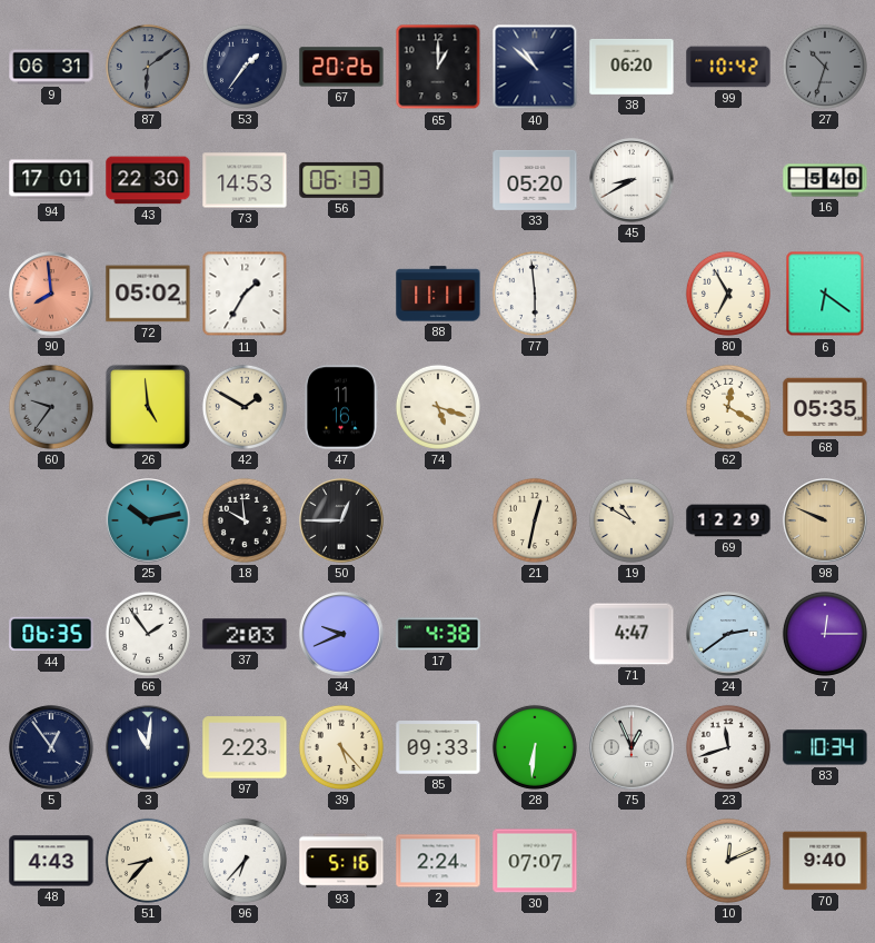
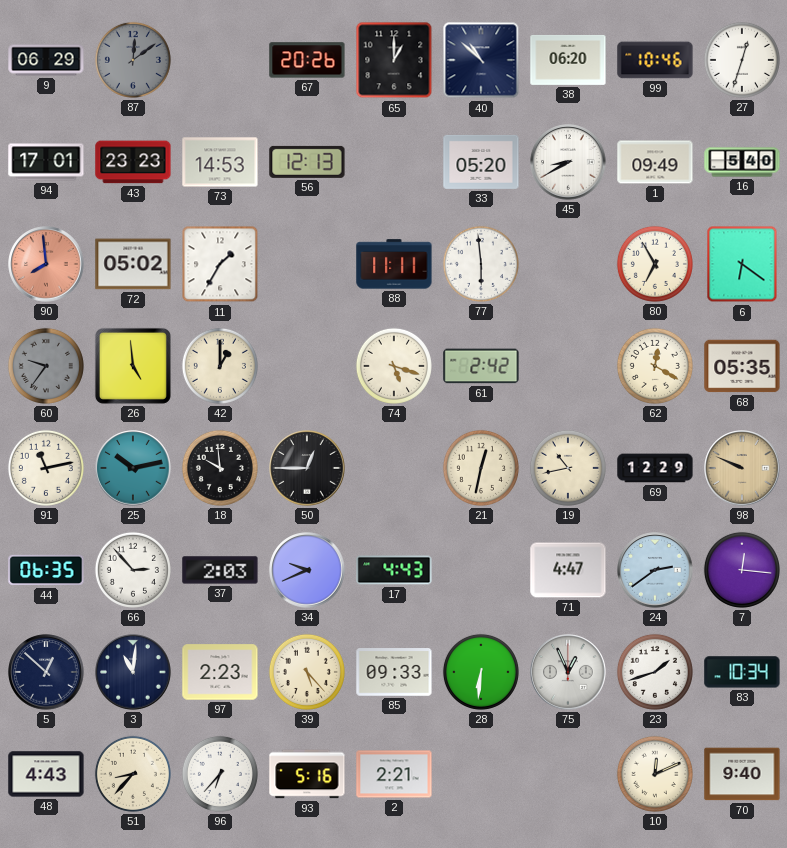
9: 06:31 -> 06:29
87: 6:09 -> 12:09
53: 1:36 -> none
99: 10:42 -> 10:46
27: 10:33 -> 12:33
27 dial: grey -> white
43: 22:30 -> 23:23
56: 06:13 -> 12:13
1: none -> 09:49
42: 1:50 -> 1:00
47: 11:16 -> none
61: none -> 2:42
91: none -> 11:13
19: 10:50 -> 10:43
66: 1:54 -> 2:53
17: 4:38 -> 4:43
7: 12:15 -> 12:16
5: 12:54 -> 12:52
23: 11:42 -> 1:42
2: 2:24 -> 2:21
30: 07:07 -> none
